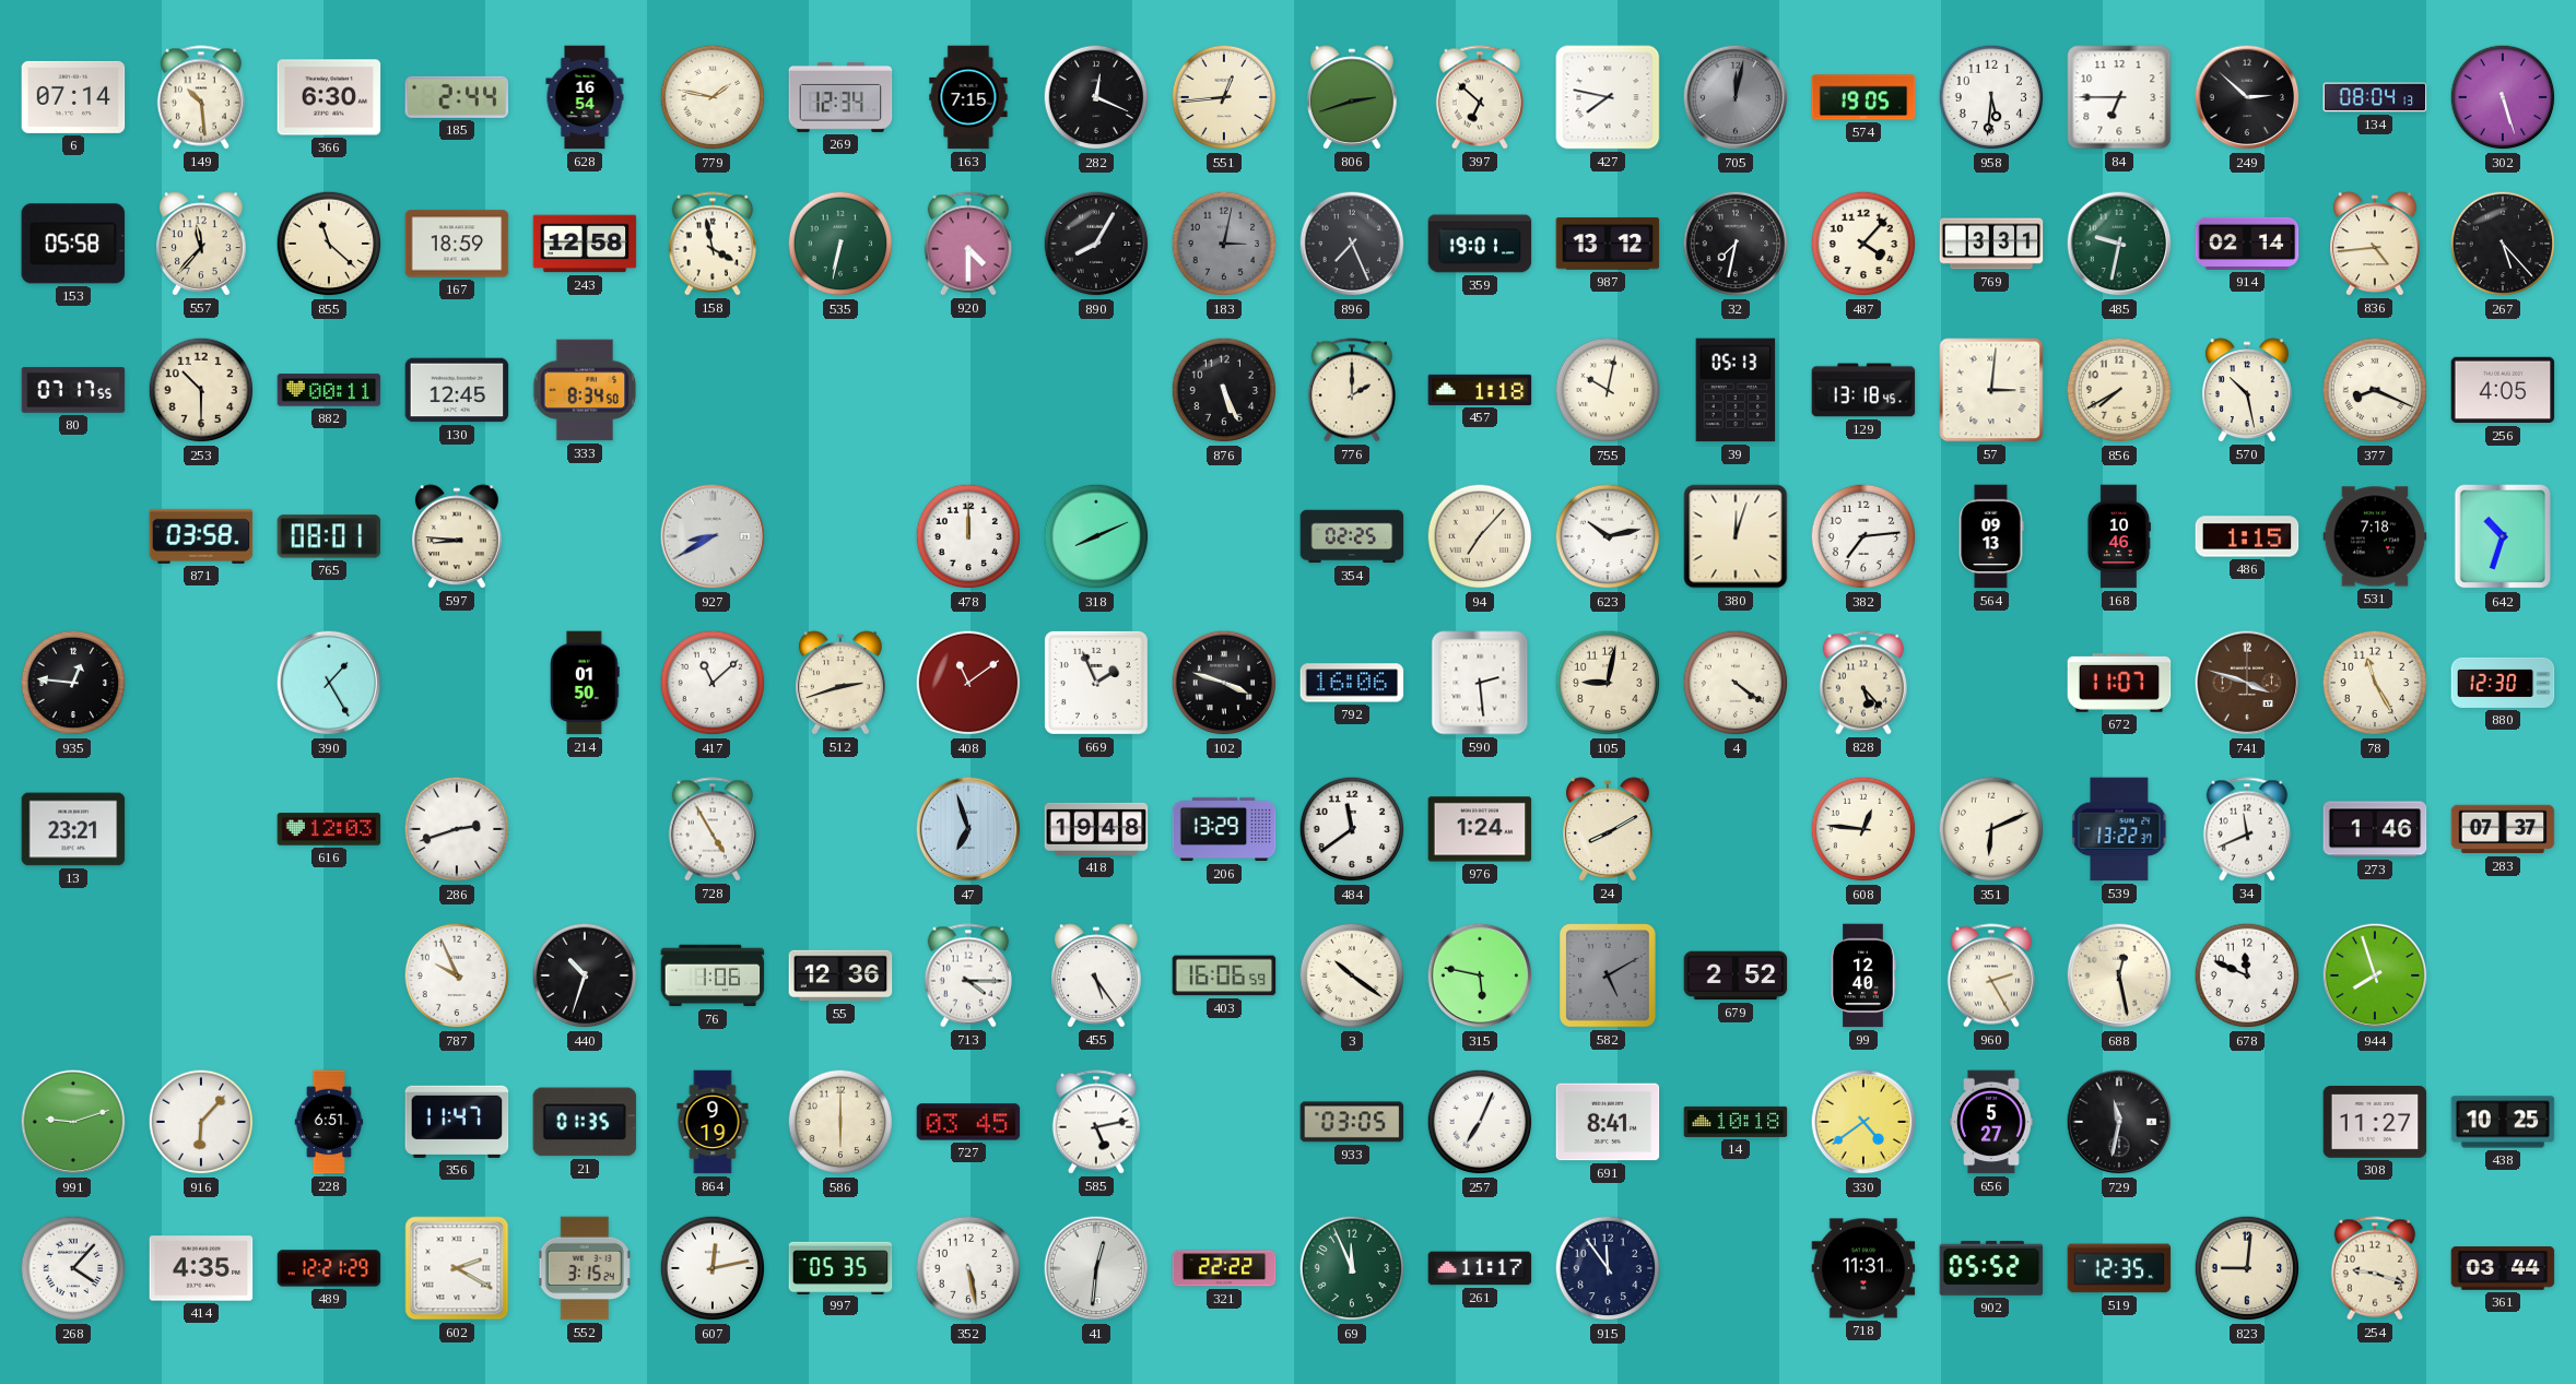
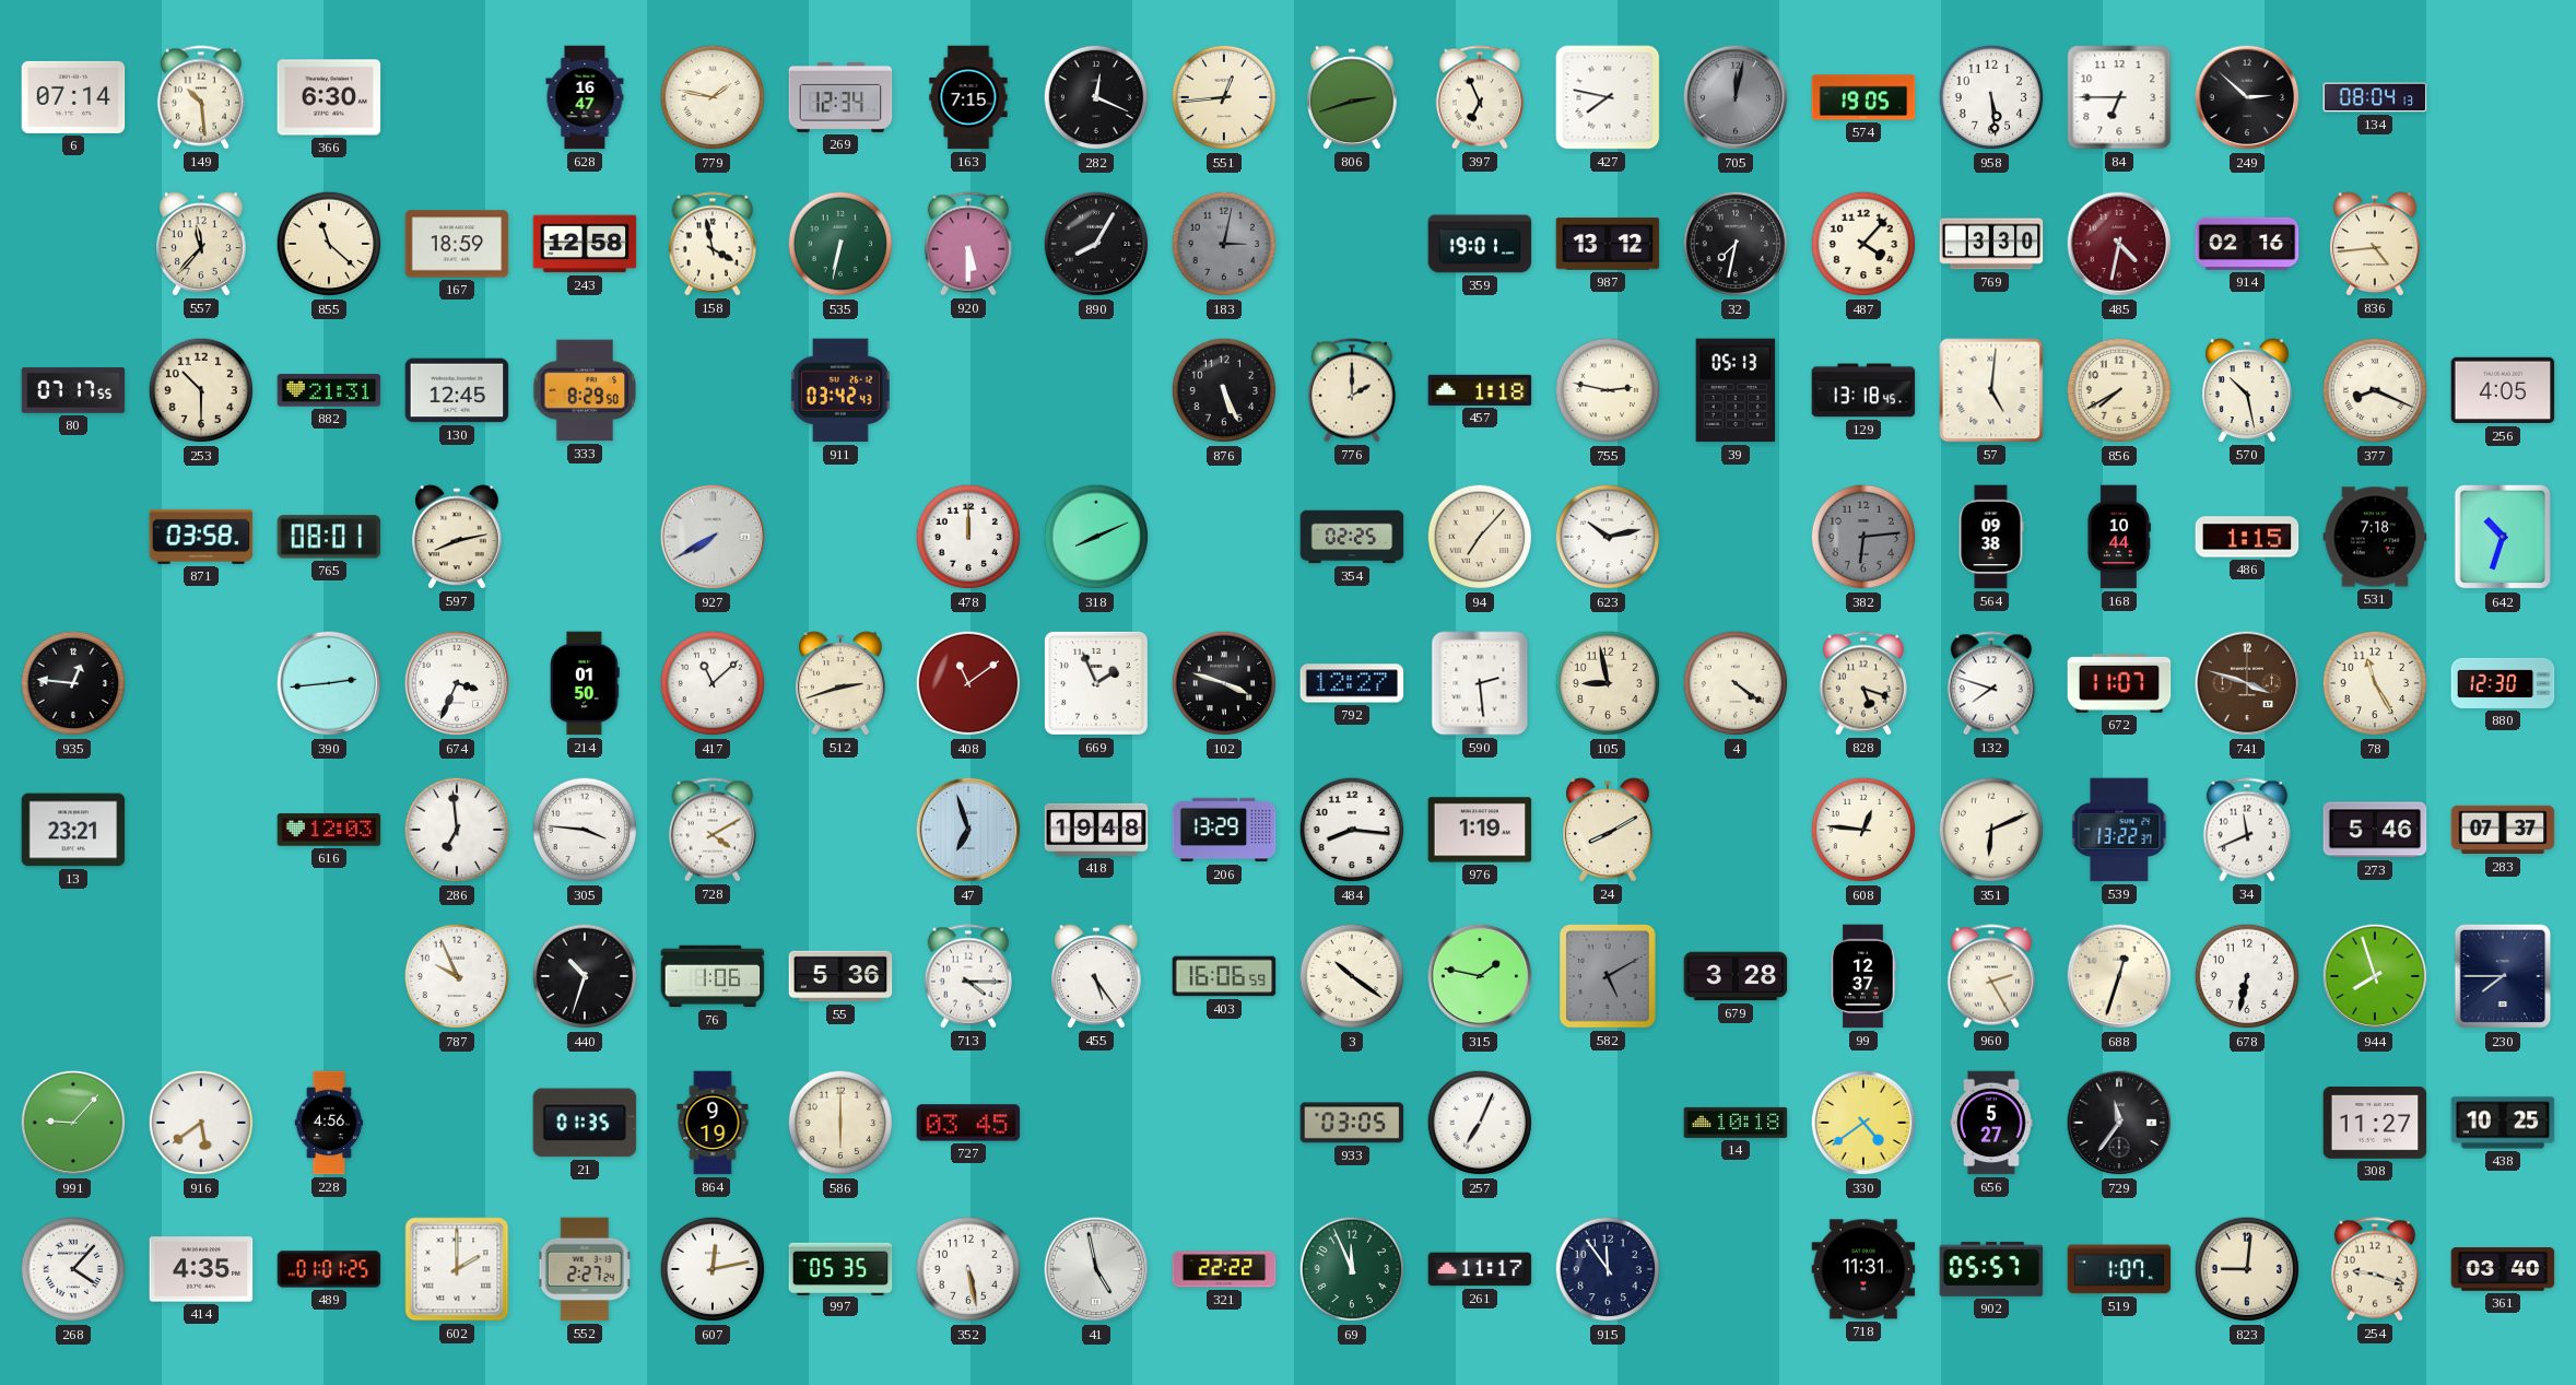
185: 2:44 -> none
628: 16:54 -> 16:47
397: 6:52 -> 6:56
958: 5:31 -> 5:29
302: 5:27 -> none
153: 05:58 -> none
920: 4:30 -> 5:30
896: 7:26 -> none
769: 3:31 -> 3:30
485: 9:32 -> 4:32
485 dial: green -> burgundy
914: 02:14 -> 02:16
267: 5:23 -> none
882: 00:11 -> 21:31
333: 8:34 -> 8:29
911: none -> 03:42
755: 10:02 -> 2:47
57: 3:01 -> 5:01
597: 8:46 -> 8:13
927: 8:40 -> 7:40
380: 12:03 -> none
382: 7:14 -> 6:14
382 dial: white -> grey
564: 09:13 -> 09:38
168: 10:46 -> 10:44
390: 1:25 -> 2:44
674: none -> 3:34
792: 16:06 -> 12:27
105: 9:02 -> 8:58
828: 5:23 -> 5:18
132: none -> 7:48
286: 2:42 -> 6:59
305: none -> 3:46
728: 4:55 -> 4:10
484: 11:39 -> 8:16
976: 1:24 -> 1:19
273: 1:46 -> 5:46
55: 12:36 -> 5:36
315: 5:47 -> 1:47
679: 2:52 -> 3:28
99: 12:40 -> 12:37
688: 12:28 -> 12:33
678: 11:49 -> 6:32
230: none -> 7:45
991: 9:12 -> 9:07
916: 6:07 -> 5:39
228: 6:51 -> 4:56
356: 11:47 -> none
585: 5:13 -> none
691: 8:41 -> none
729: 11:32 -> 11:36
489: 12:21 -> 01:01
602: 2:20 -> 2:00
552: 3:15 -> 2:27
41: 12:31 -> 4:58
902: 05:52 -> 05:57
519: 12:35 -> 1:07
361: 03:44 -> 03:40
